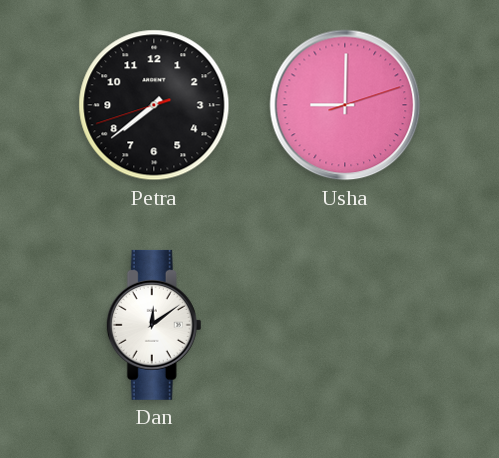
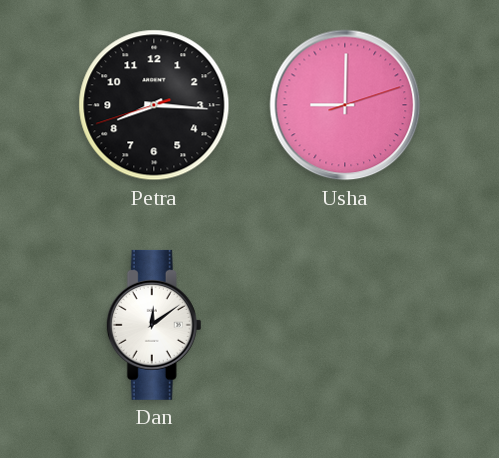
Petra: 7:38 -> 8:15
